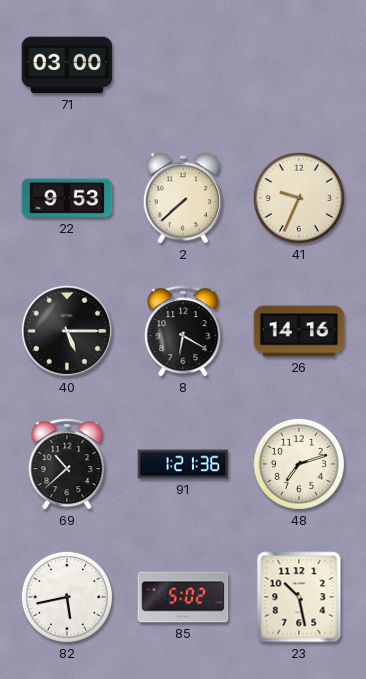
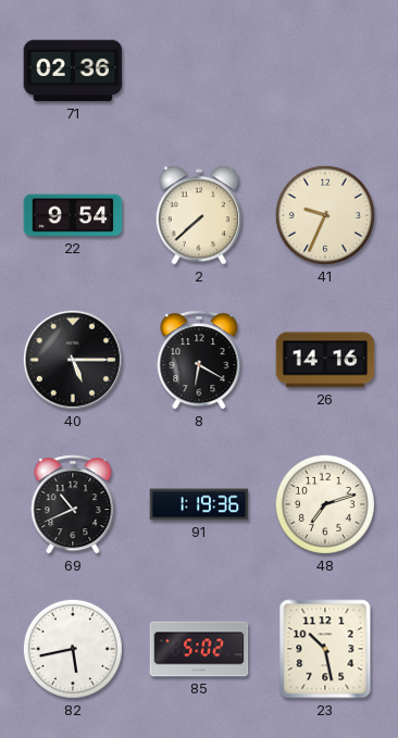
71: 03:00 -> 02:36
22: 9:53 -> 9:54
69: 10:38 -> 10:41
91: 1:21 -> 1:19
